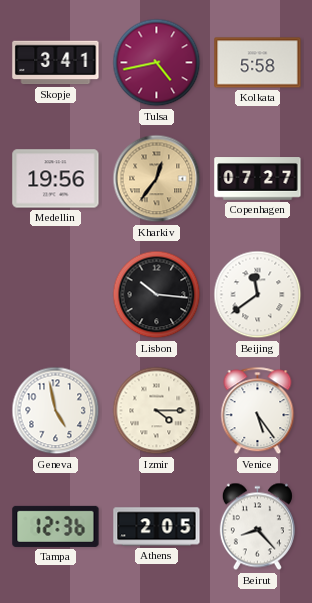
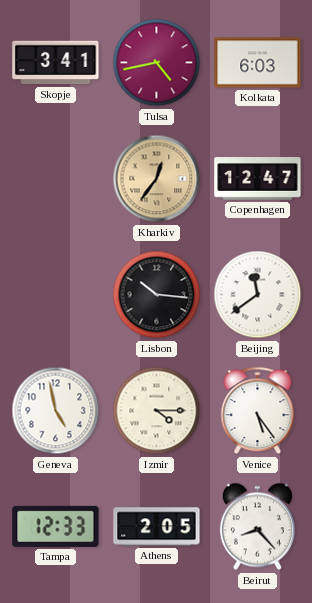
Kolkata: 5:58 -> 6:03
Medellin: 19:56 -> none
Copenhagen: 07:27 -> 12:47
Tampa: 12:36 -> 12:33
